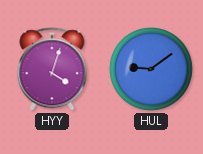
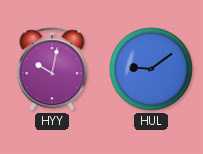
HYY: 4:03 -> 10:02
